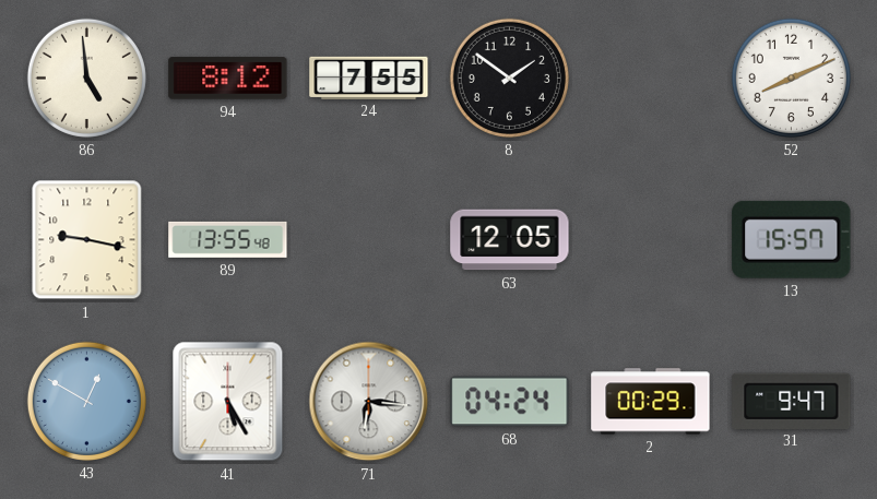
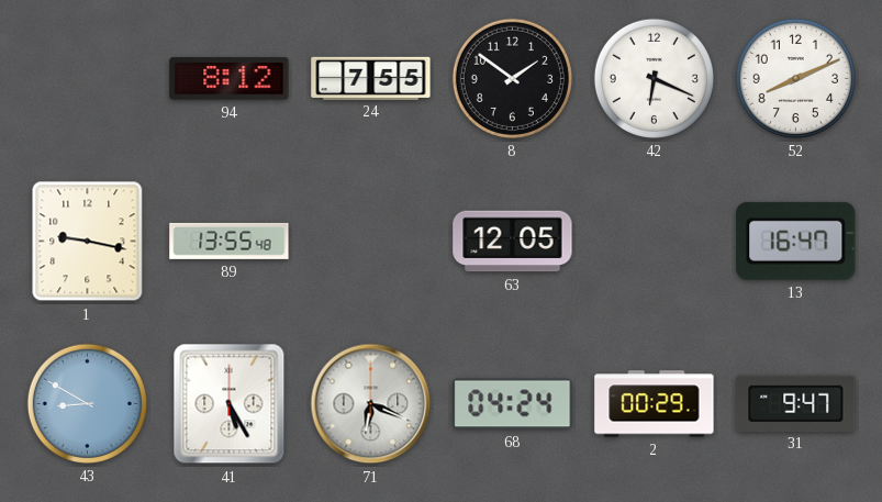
86: 4:59 -> none
42: none -> 6:19
13: 15:57 -> 16:47
43: 12:50 -> 8:50
71: 6:16 -> 6:19
